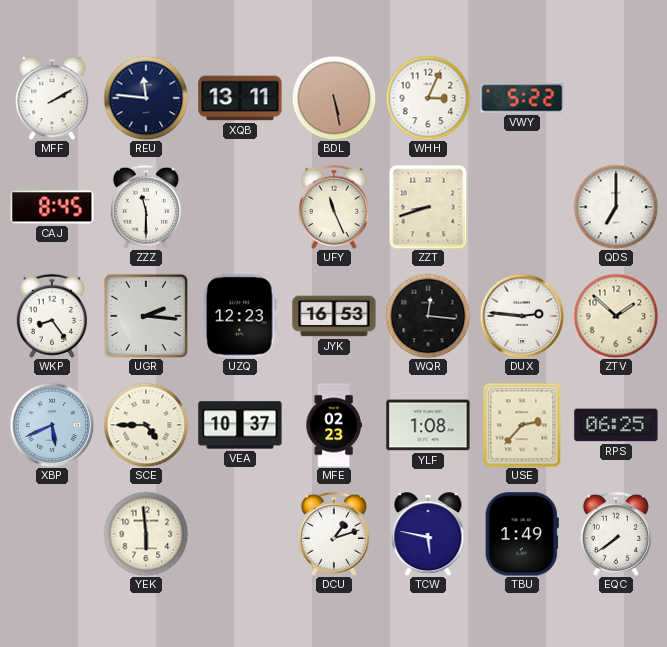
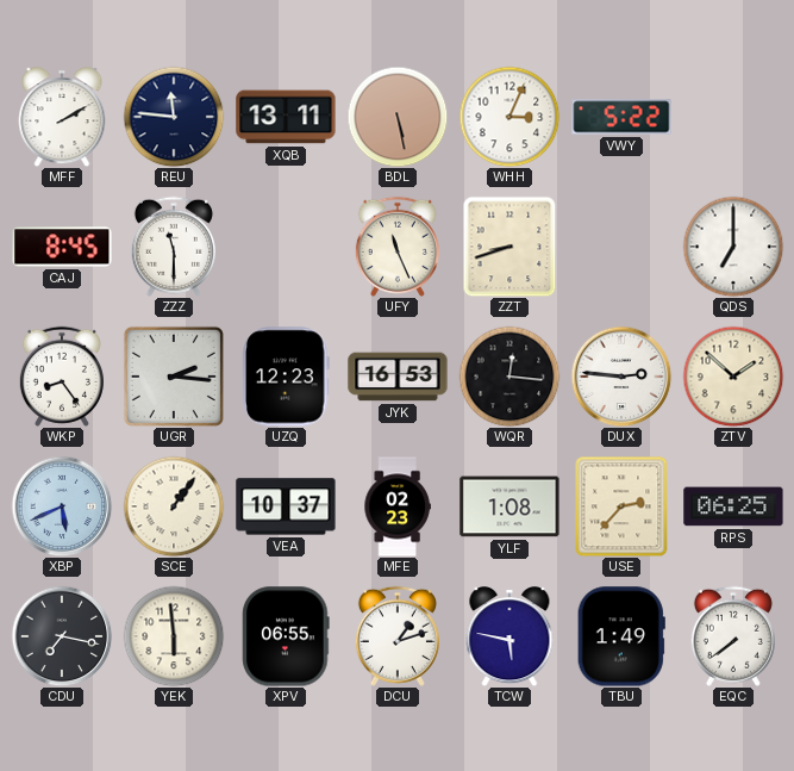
SCE: 4:45 -> 1:06
CDU: none -> 7:17
XPV: none -> 06:55
